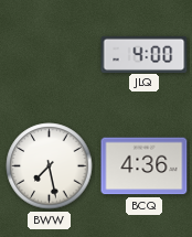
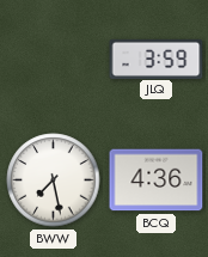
JLQ: 4:00 -> 3:59
